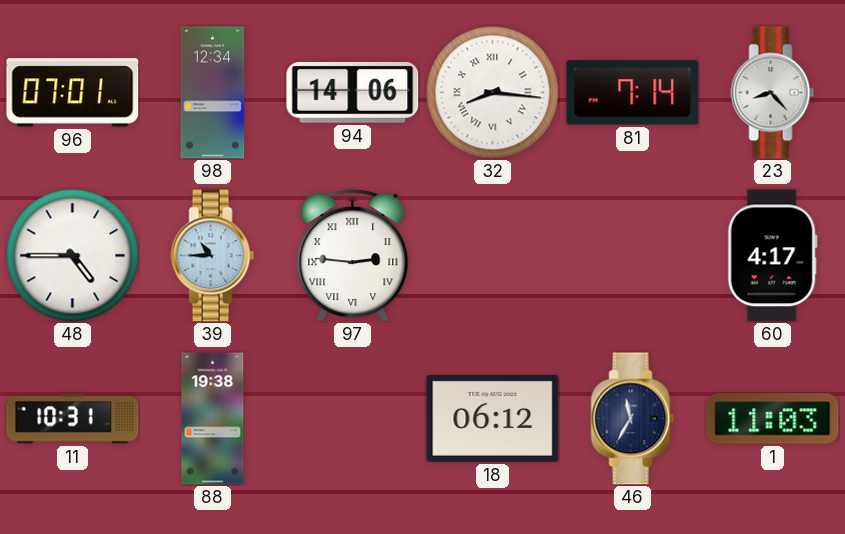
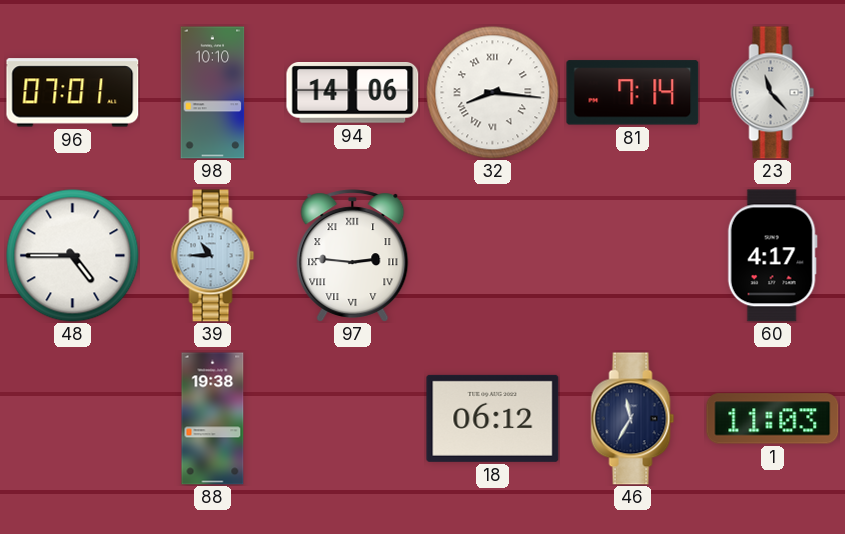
98: 12:34 -> 10:10
23: 8:23 -> 11:23
11: 10:31 -> none
